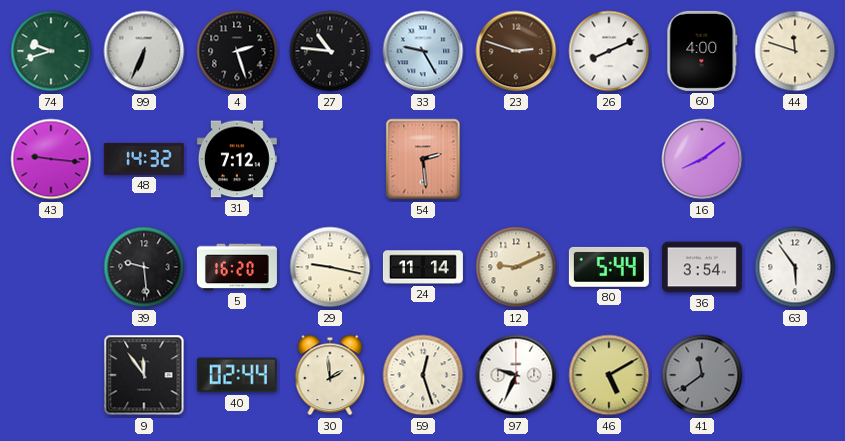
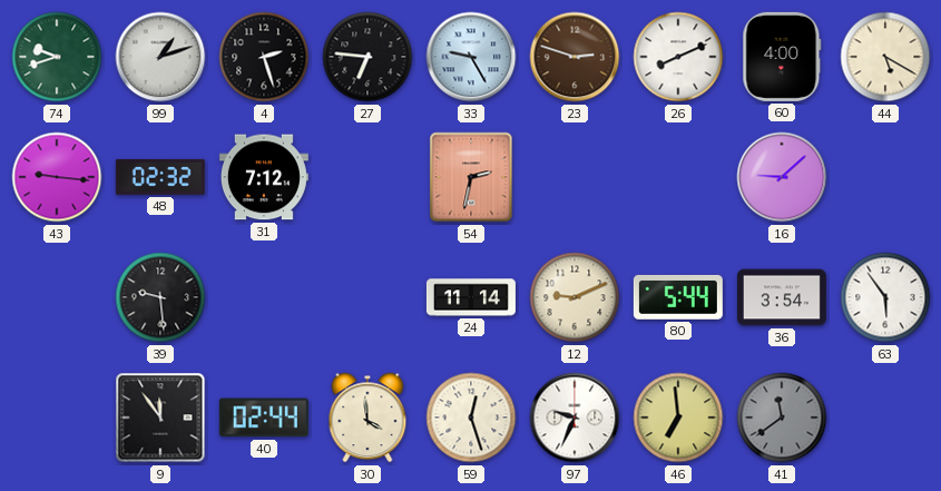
99: 6:34 -> 1:12
27: 10:46 -> 6:46
44: 11:48 -> 5:20
48: 14:32 -> 02:32
54: 2:29 -> 2:32
16: 8:09 -> 9:08
5: 16:20 -> none
29: 9:17 -> none
30: 1:59 -> 3:59
46: 5:10 -> 6:59
